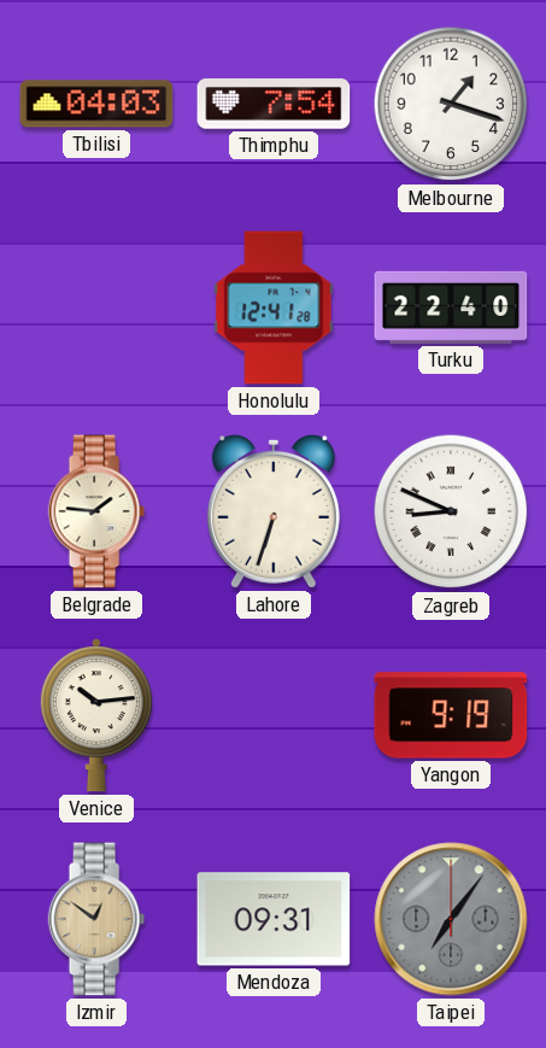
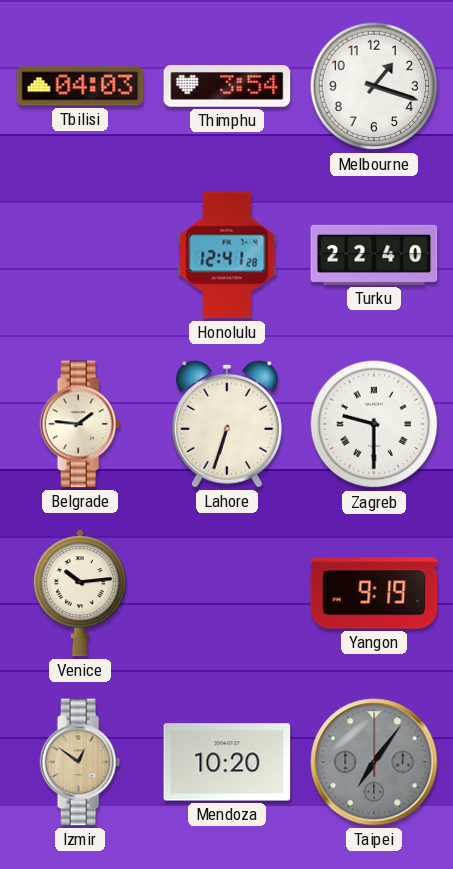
Thimphu: 7:54 -> 3:54
Zagreb: 8:49 -> 9:30
Mendoza: 09:31 -> 10:20
